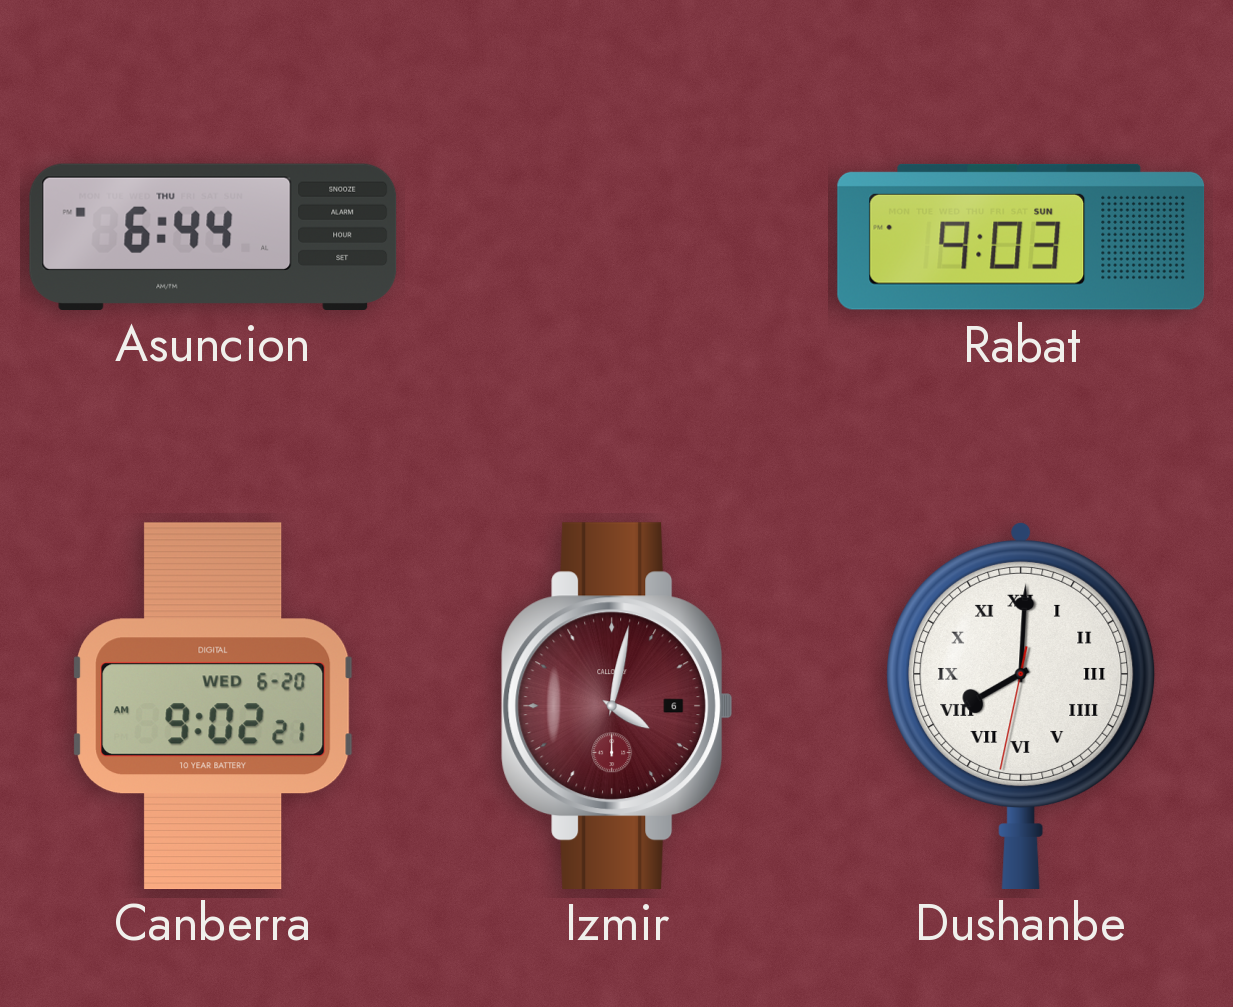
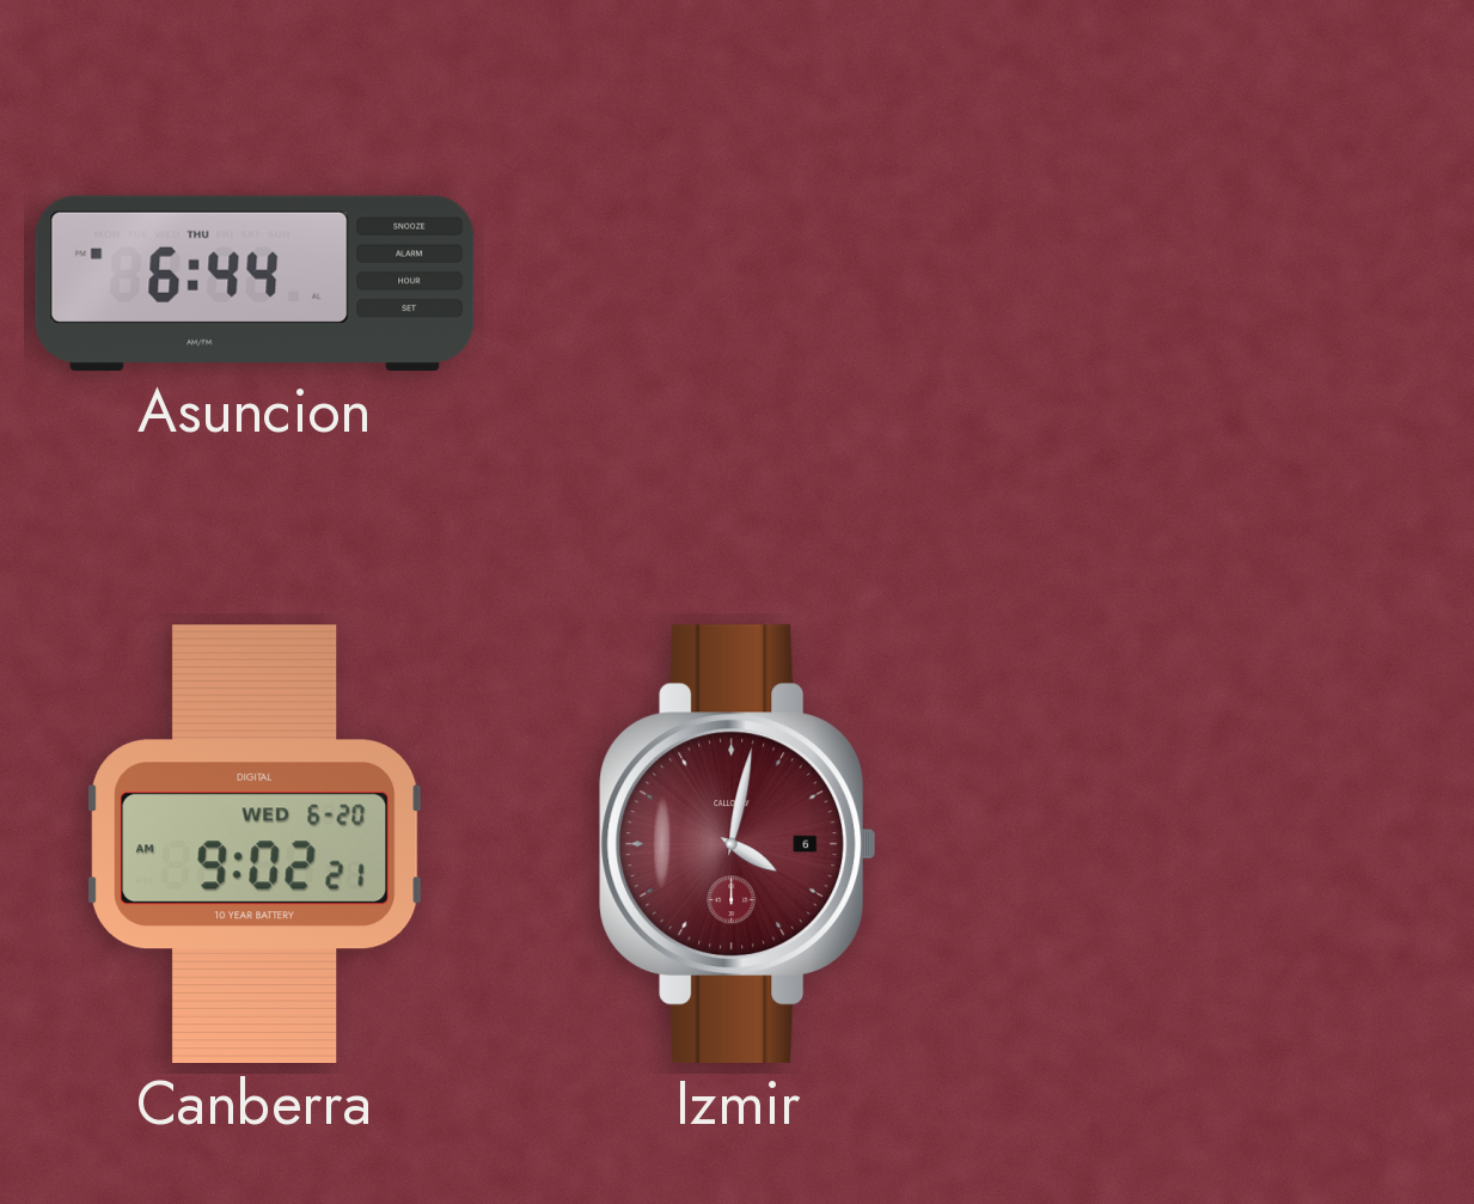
Rabat: 9:03 -> none
Dushanbe: 8:00 -> none
